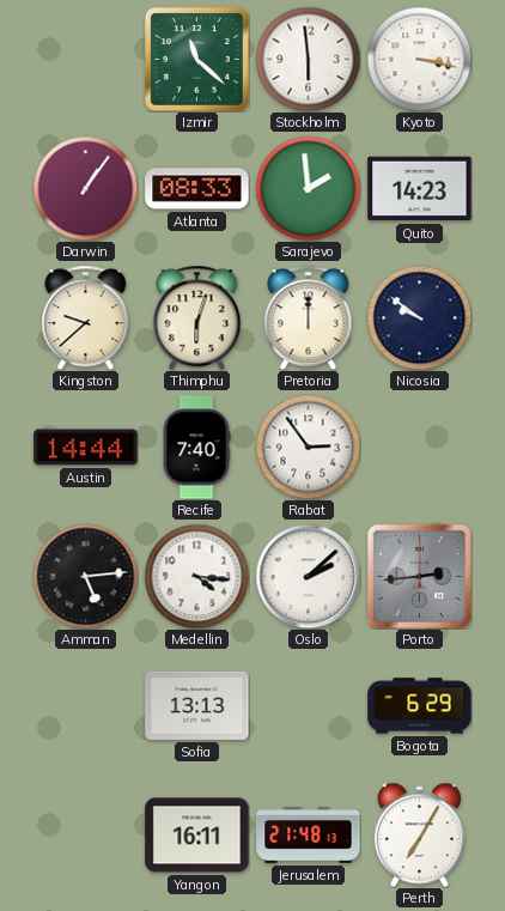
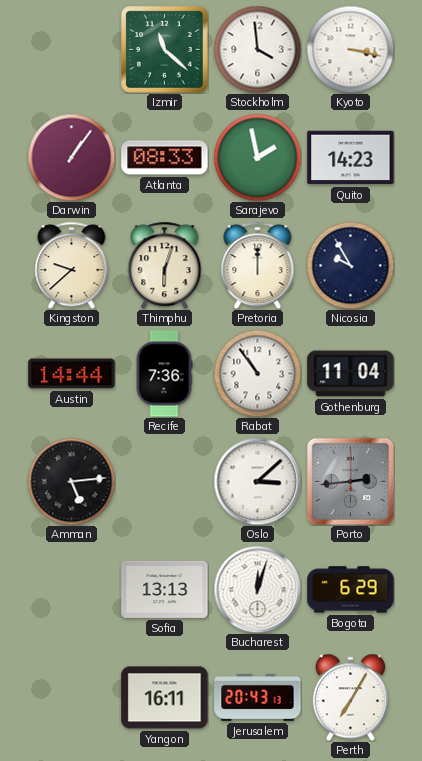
Stockholm: 5:59 -> 3:59
Sarajevo: 1:59 -> 1:58
Nicosia: 9:51 -> 9:55
Recife: 7:40 -> 7:36
Rabat: 2:54 -> 10:54
Gothenburg: none -> 11:04
Medellin: 4:16 -> none
Oslo: 2:08 -> 3:08
Bucharest: none -> 12:03
Jerusalem: 21:48 -> 20:43
